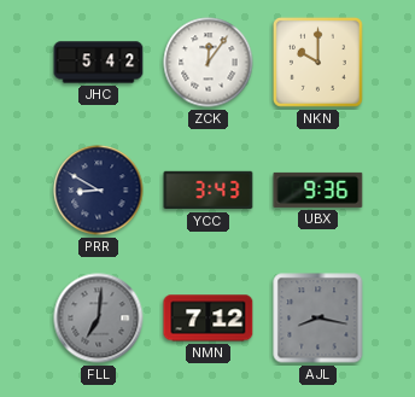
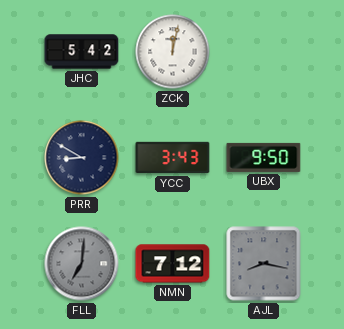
ZCK: 12:06 -> 12:02
NKN: 10:00 -> none
UBX: 9:36 -> 9:50
